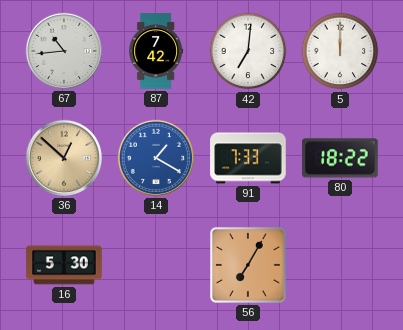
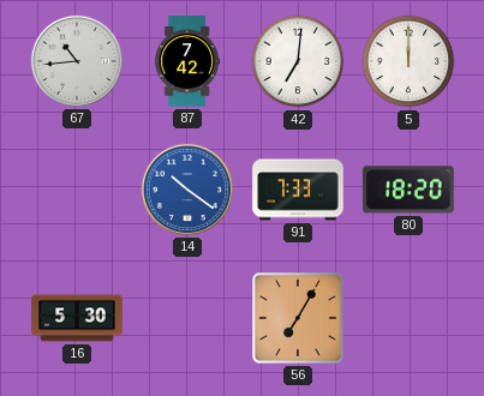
36: 12:52 -> none
14: 1:20 -> 10:21
80: 18:22 -> 18:20
